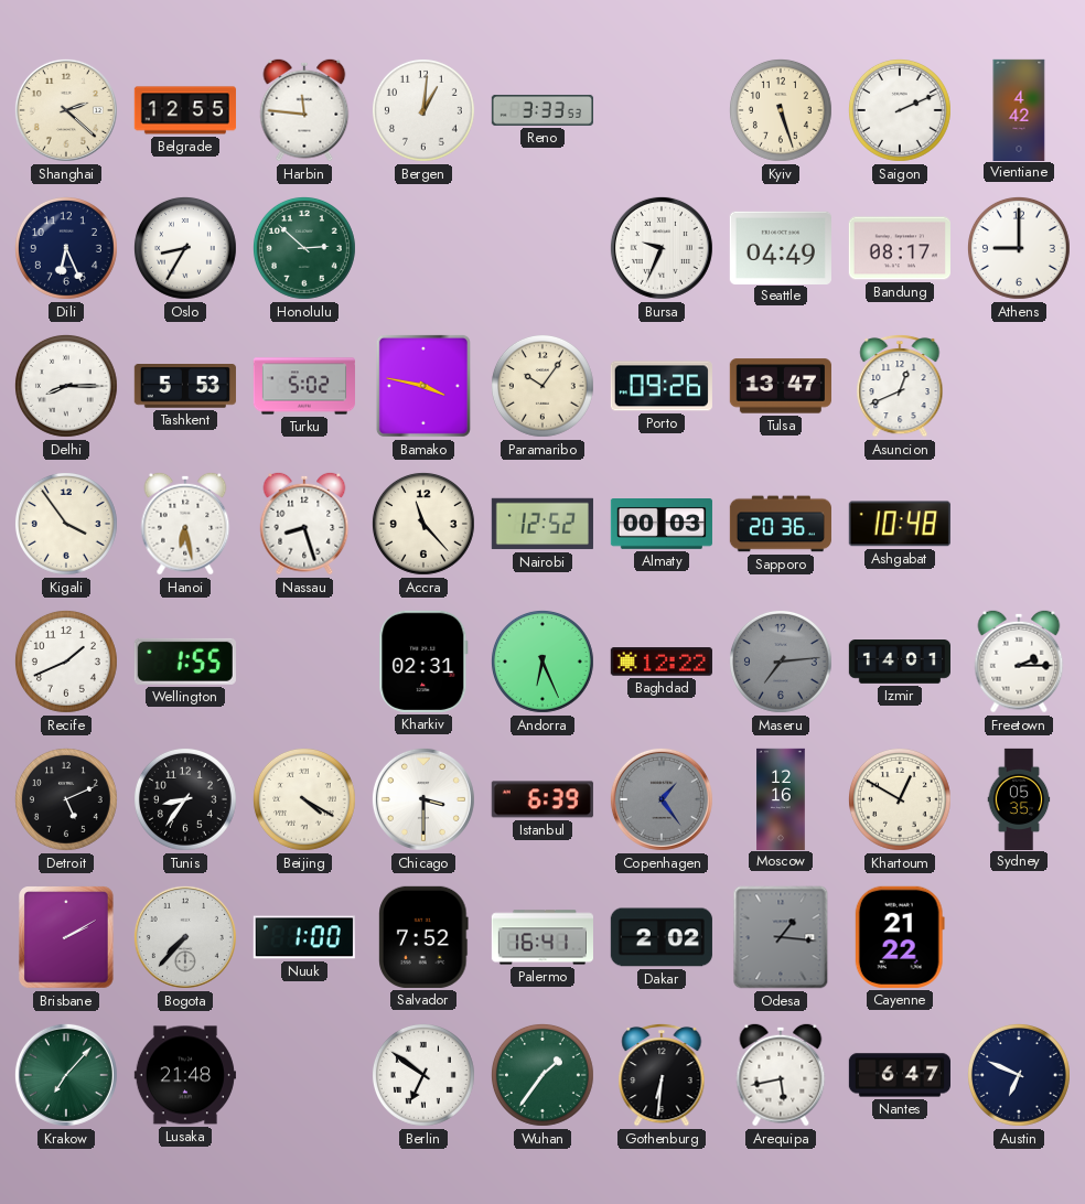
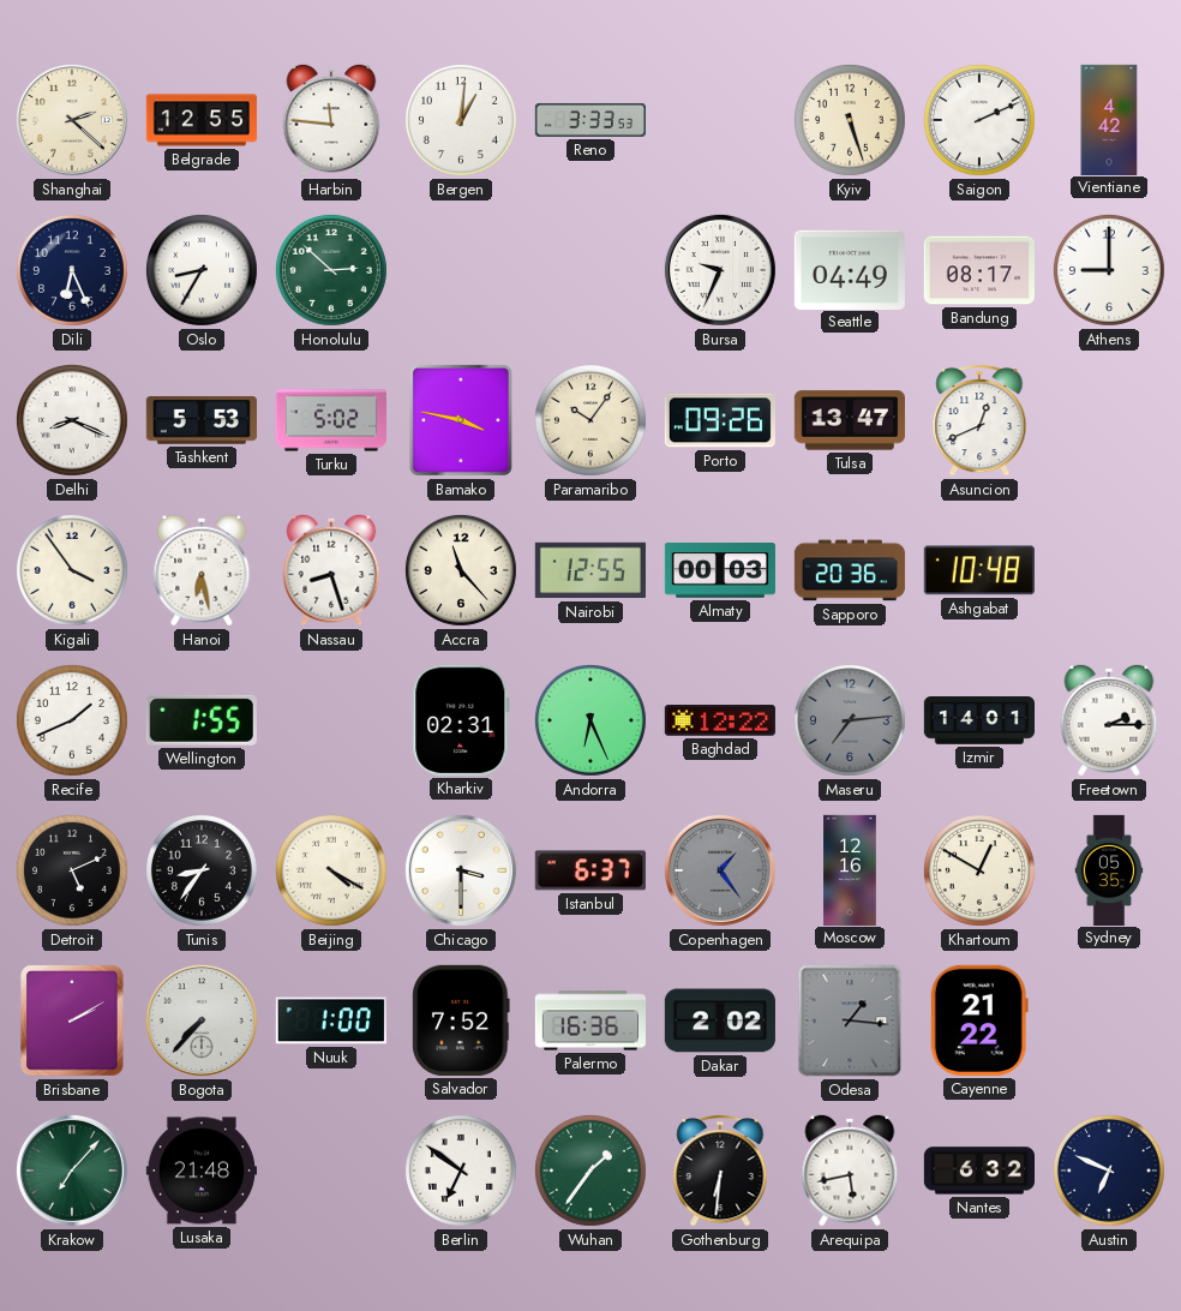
Delhi: 8:15 -> 8:19
Nairobi: 12:52 -> 12:55
Istanbul: 6:39 -> 6:37
Palermo: 16:41 -> 16:36
Nantes: 6:47 -> 6:32
